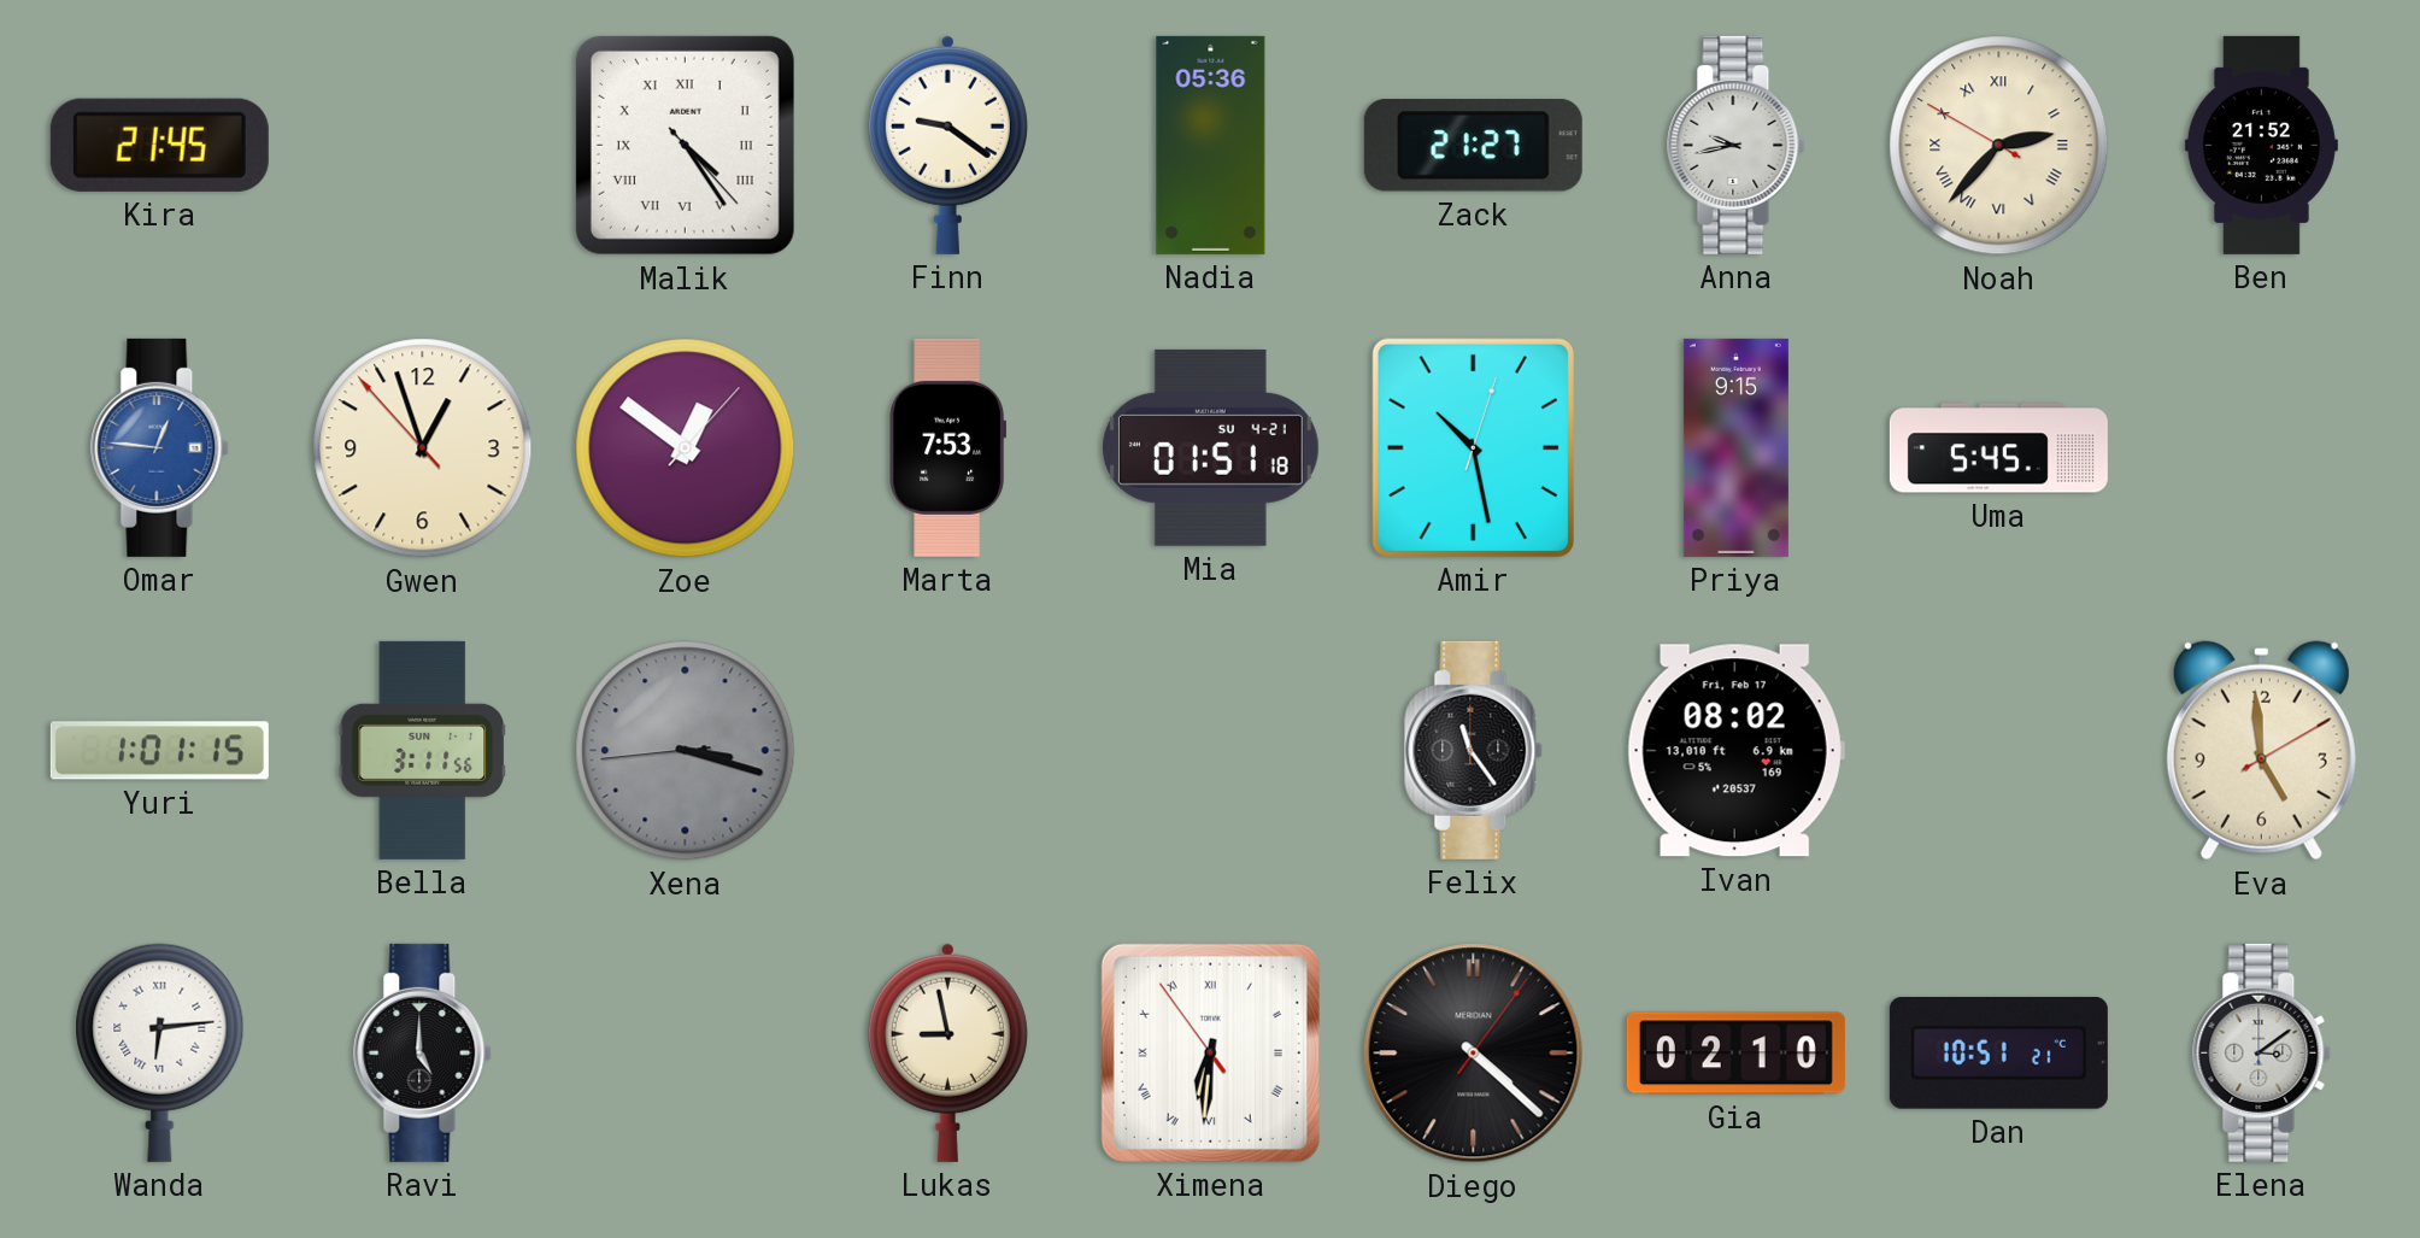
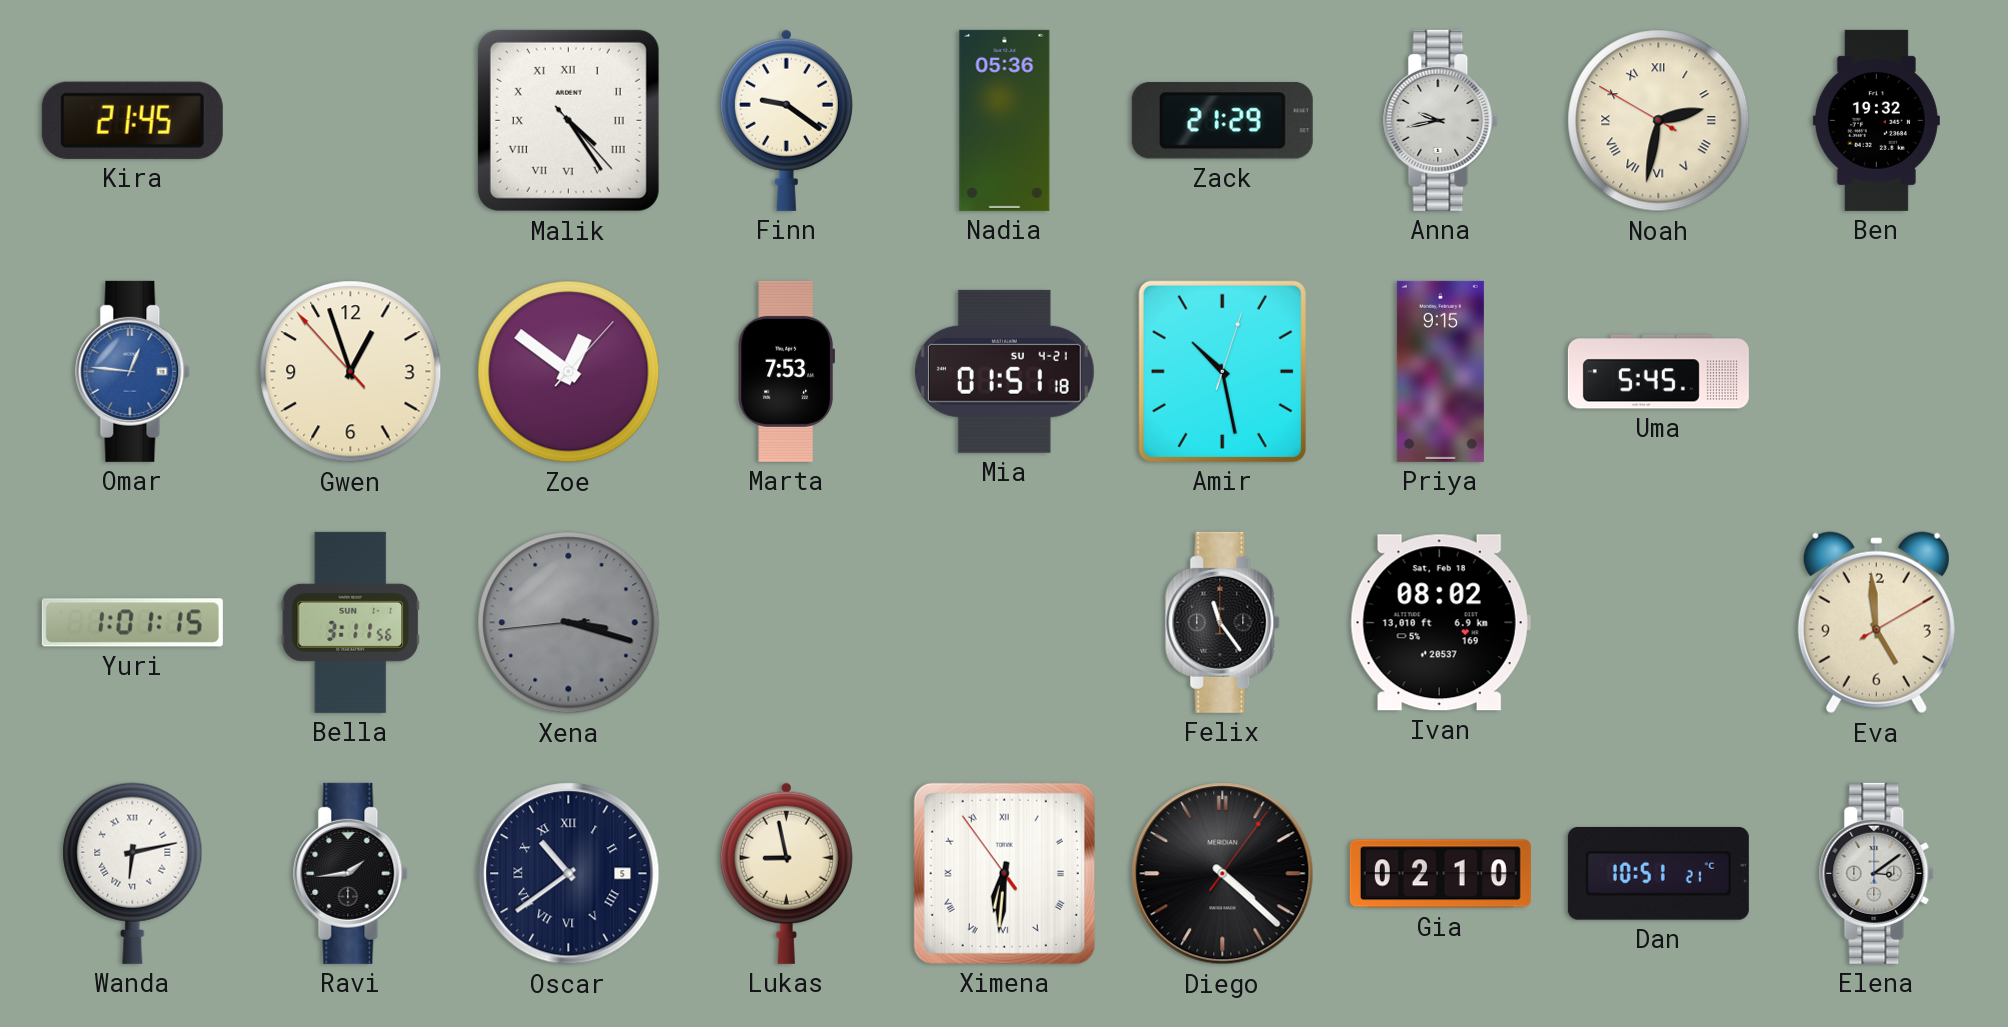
Zack: 21:27 -> 21:29
Noah: 2:36 -> 2:31
Ben: 21:52 -> 19:32
Ivan date: Fri, Feb 17 -> Sat, Feb 18
Wanda: 6:14 -> 6:13
Ravi: 5:00 -> 1:44
Oscar: none -> 10:39
